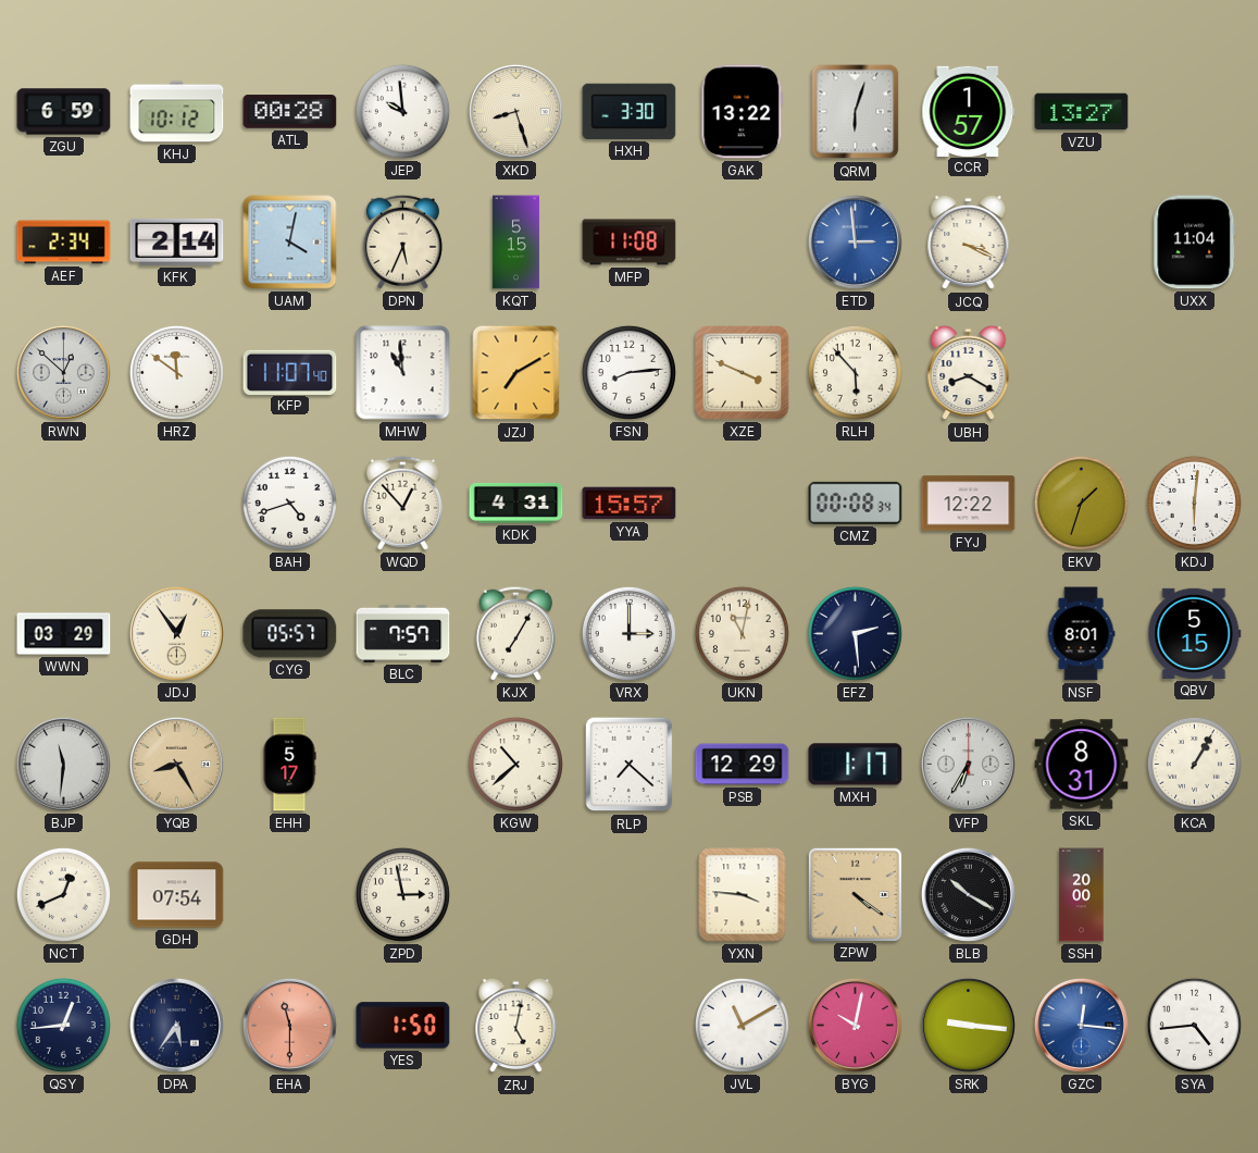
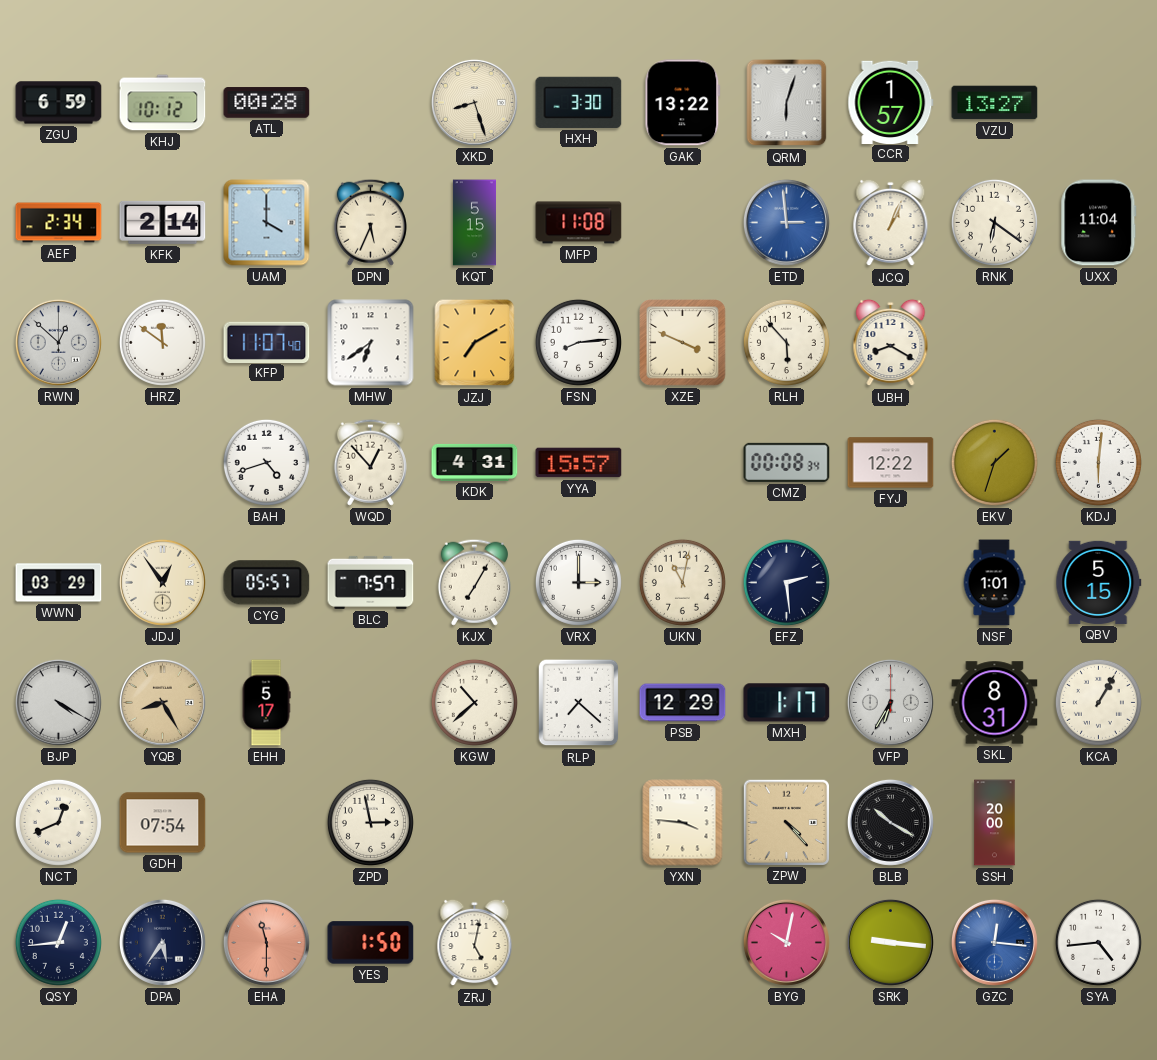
JEP: 9:59 -> none
UAM: 4:02 -> 4:00
JCQ: 3:19 -> 1:04
RNK: none -> 6:21
MHW: 10:59 -> 6:39
NSF: 8:01 -> 1:01
BJP: 11:31 -> 4:20
ZPW: 4:21 -> 4:23
JVL: 11:10 -> none
